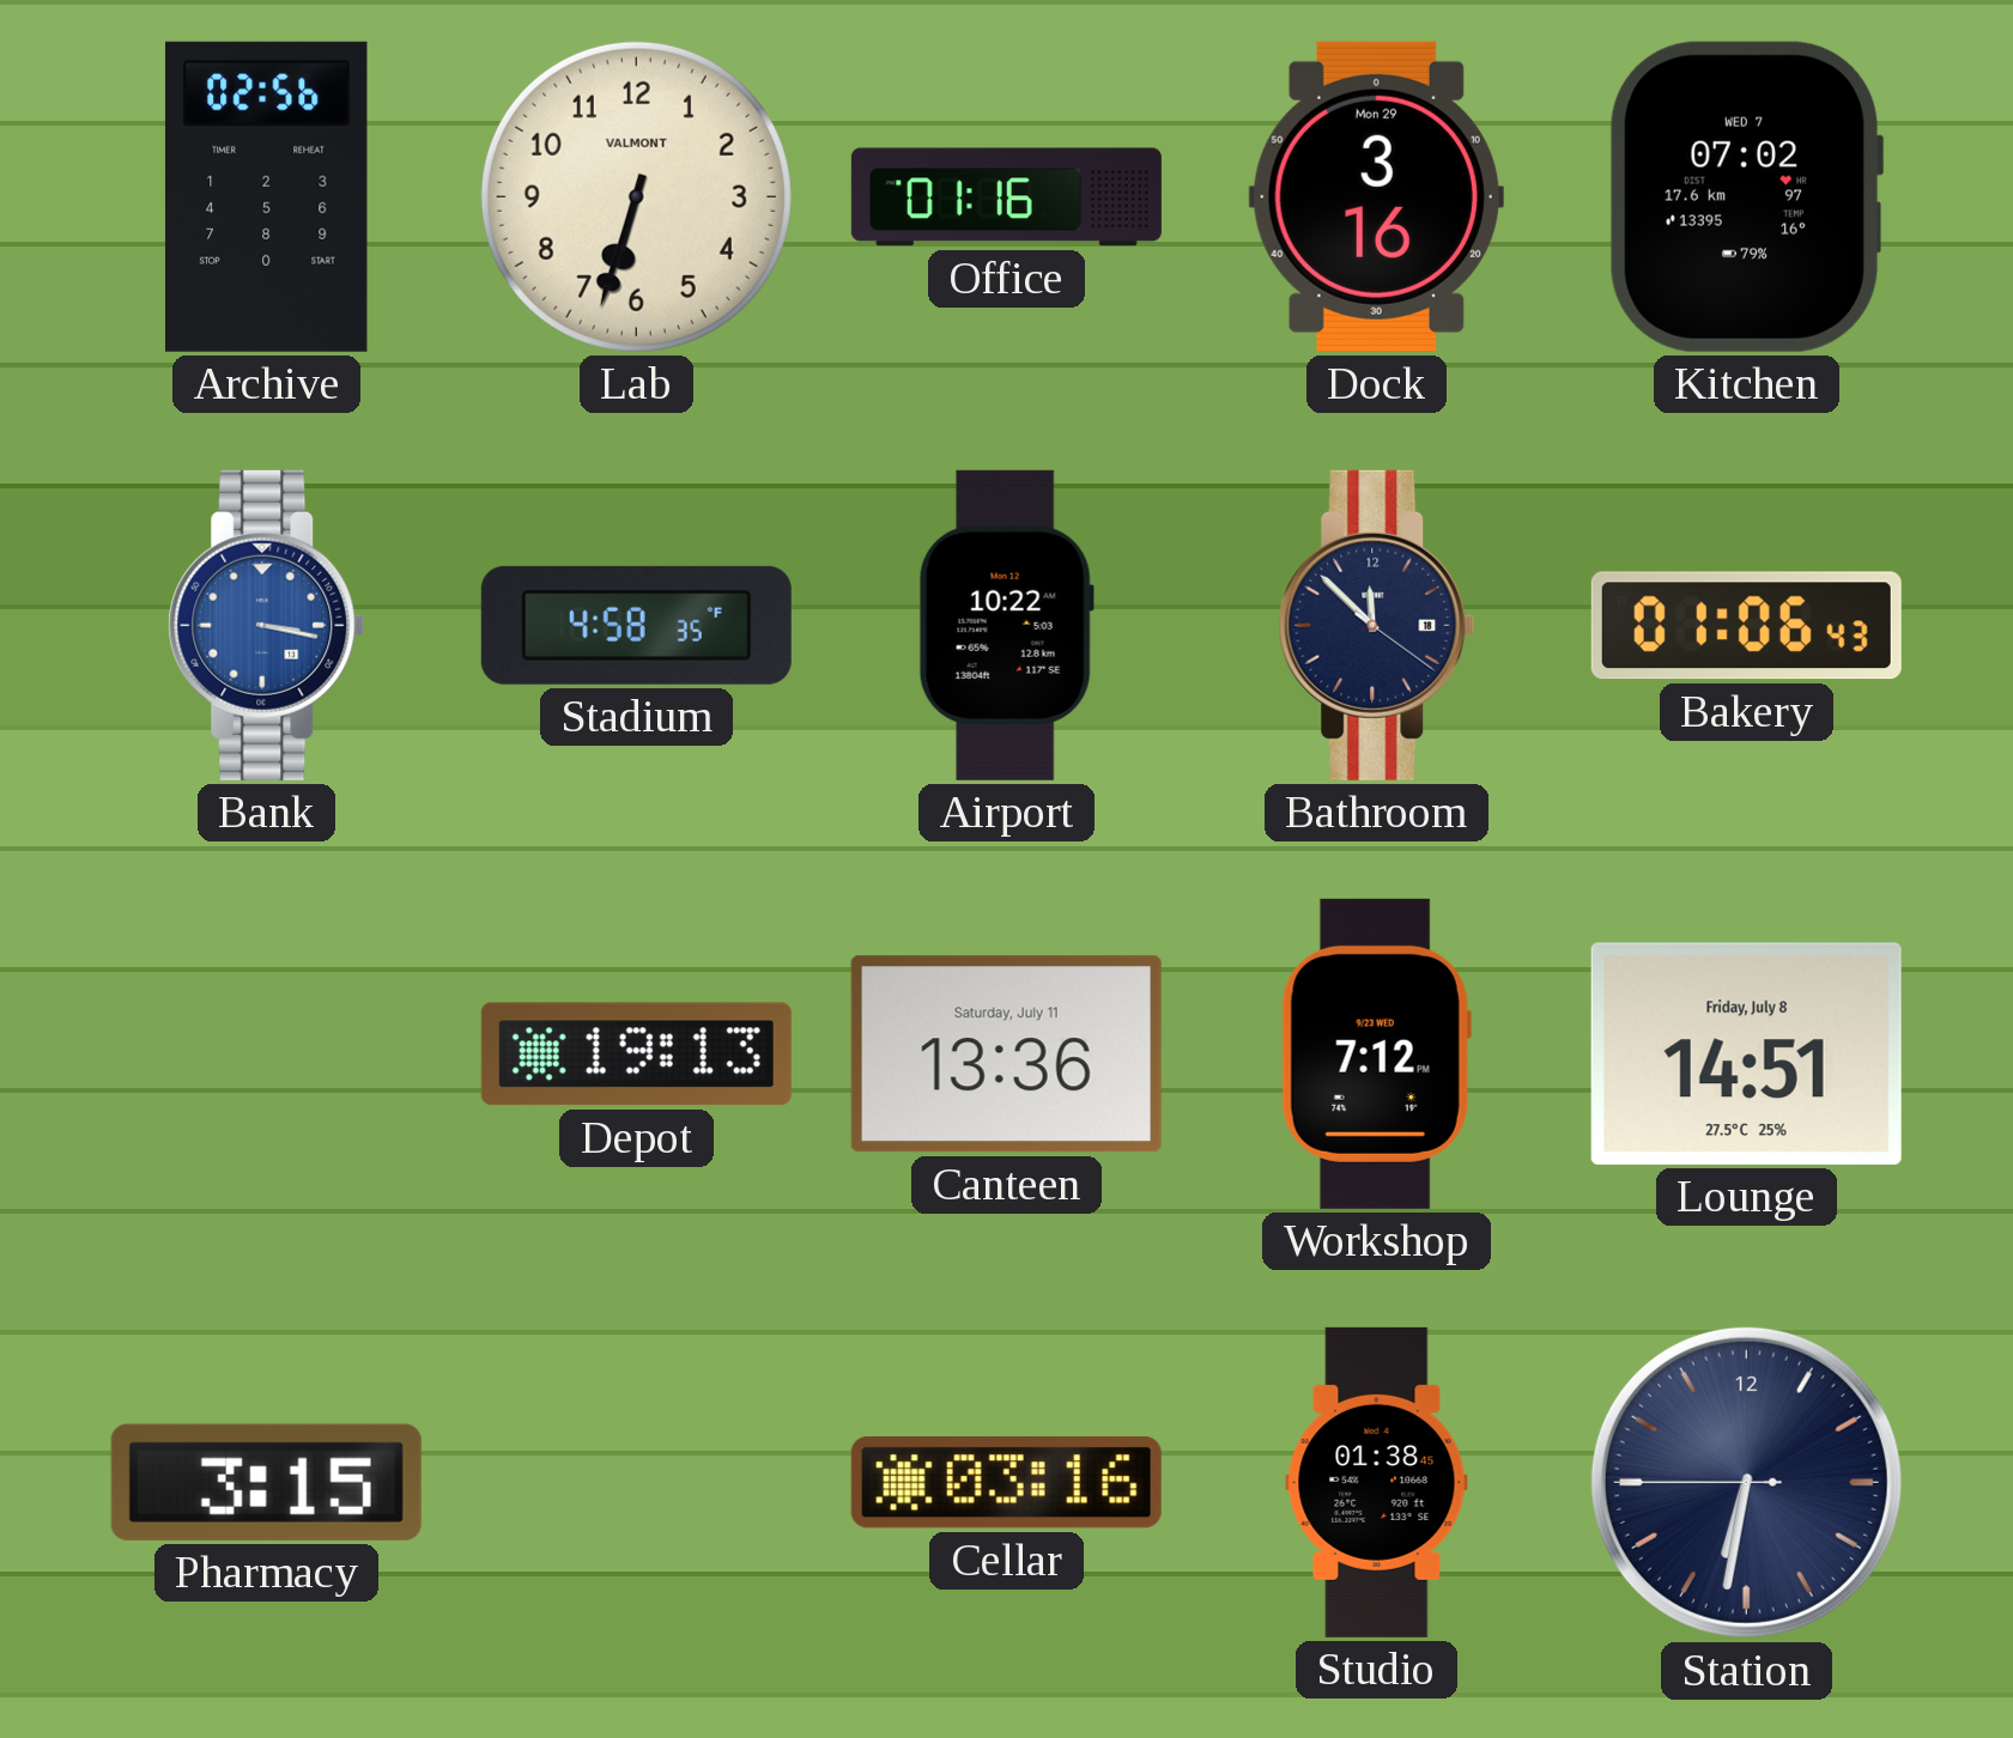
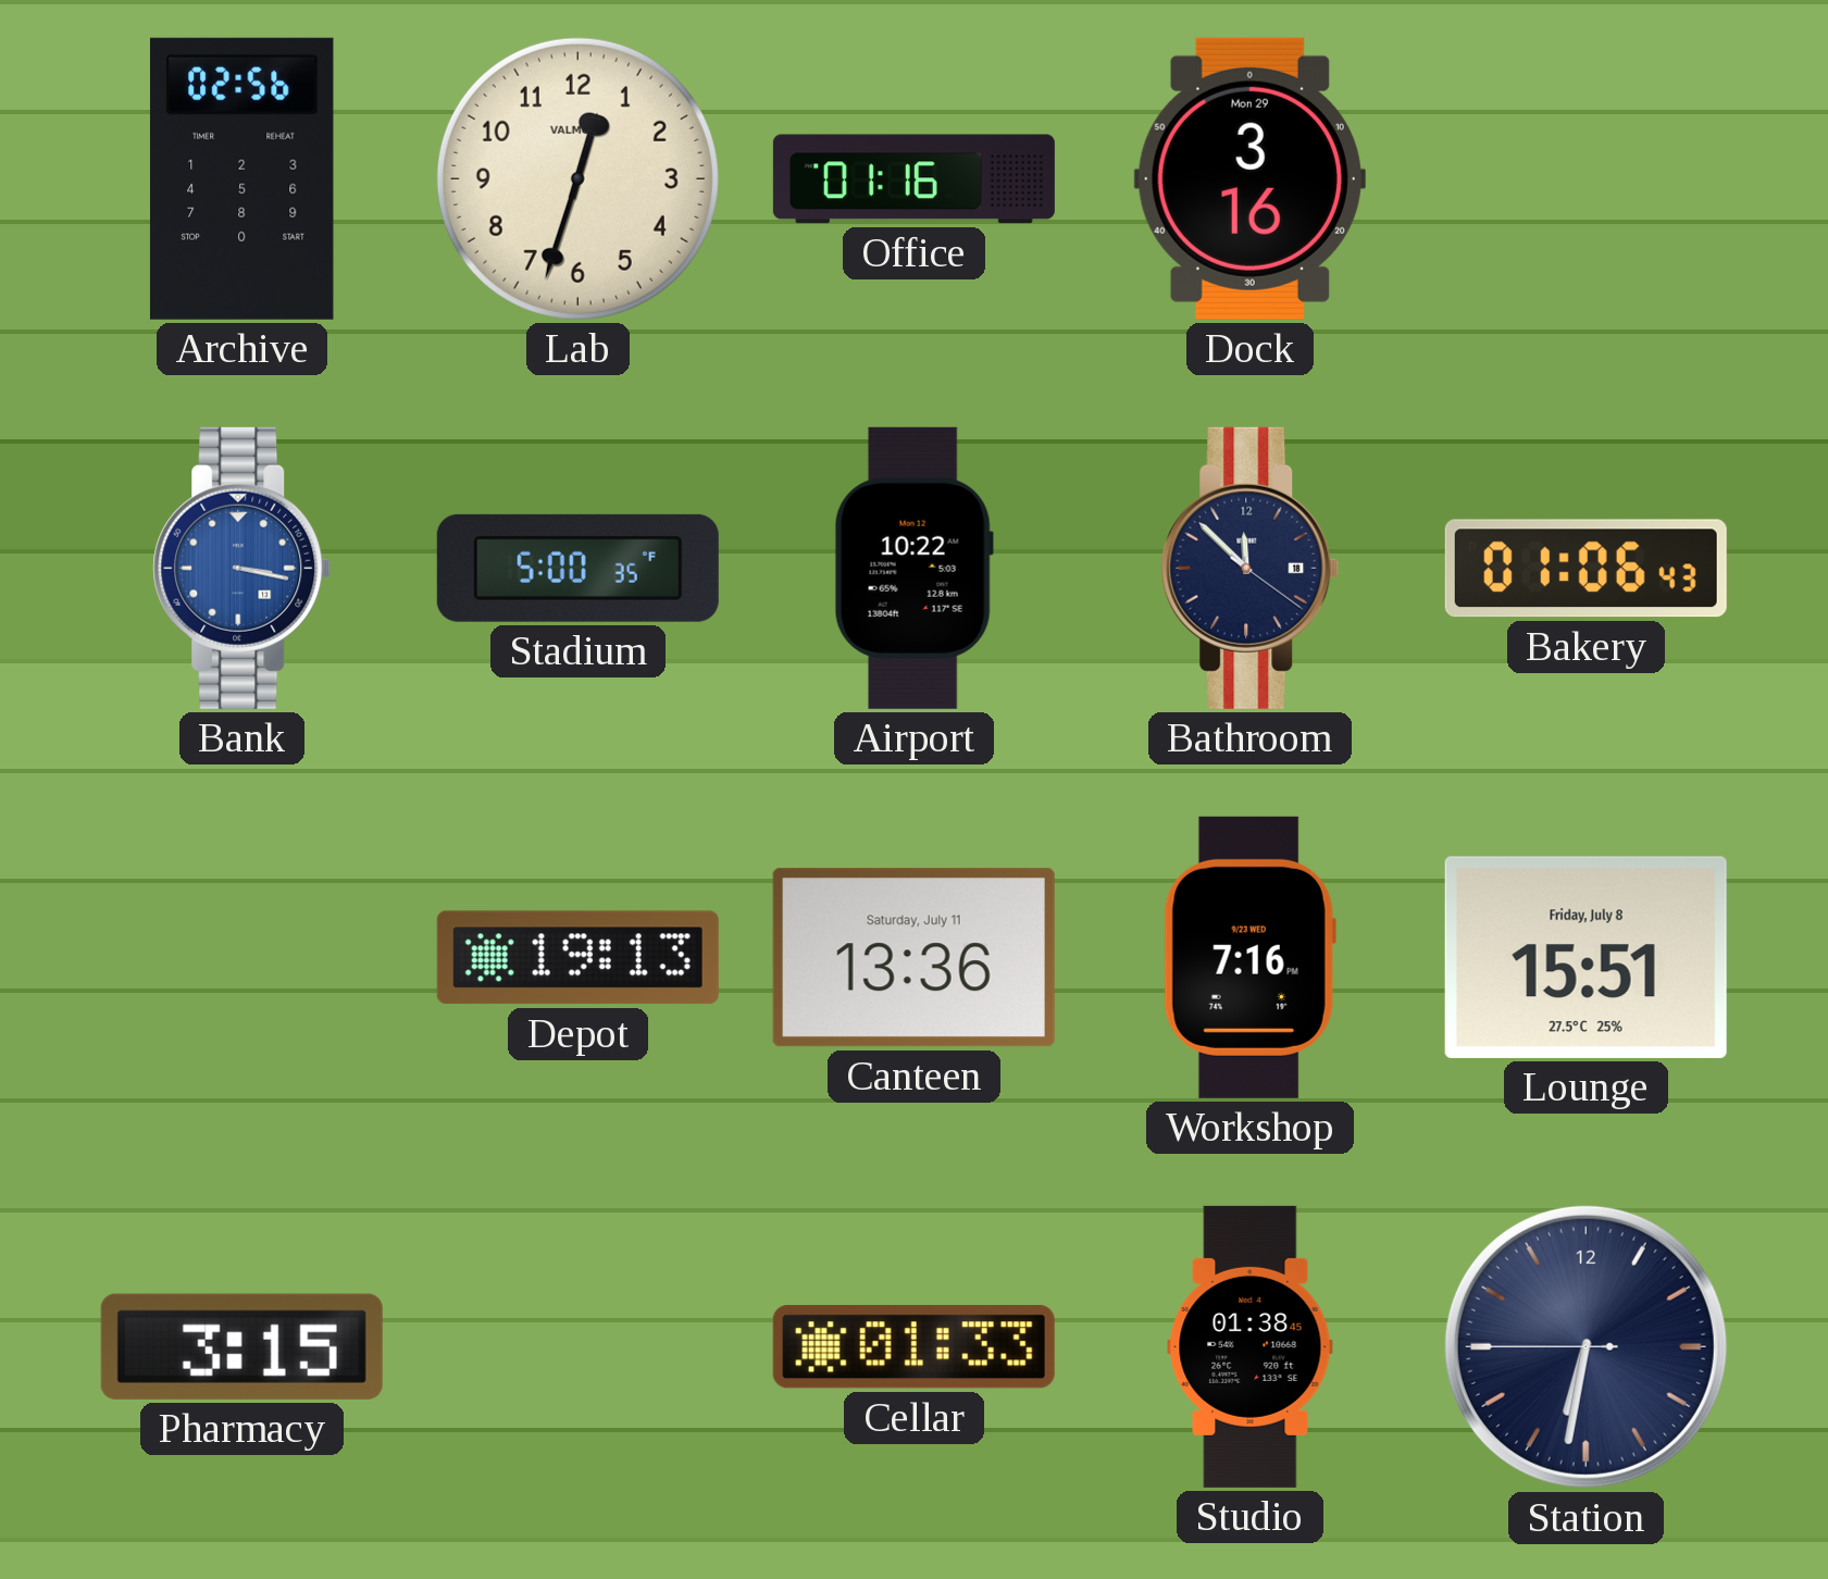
Lab: 6:33 -> 12:33
Kitchen: 07:02 -> none
Stadium: 4:58 -> 5:00
Workshop: 7:12 -> 7:16
Lounge: 14:51 -> 15:51
Cellar: 03:16 -> 01:33
